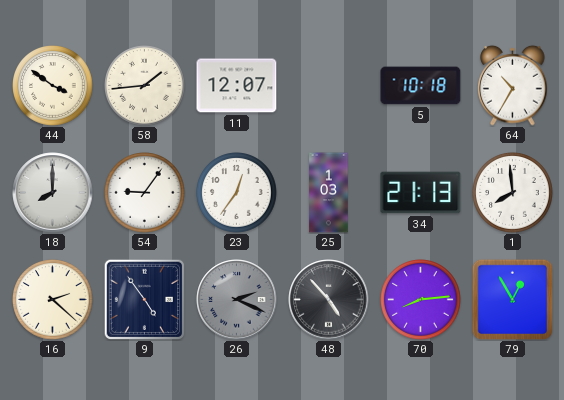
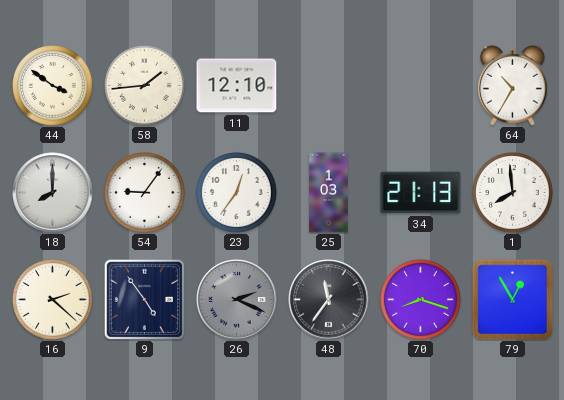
11: 12:07 -> 12:10
5: 10:18 -> none
48: 4:53 -> 11:36
70: 8:14 -> 8:18
